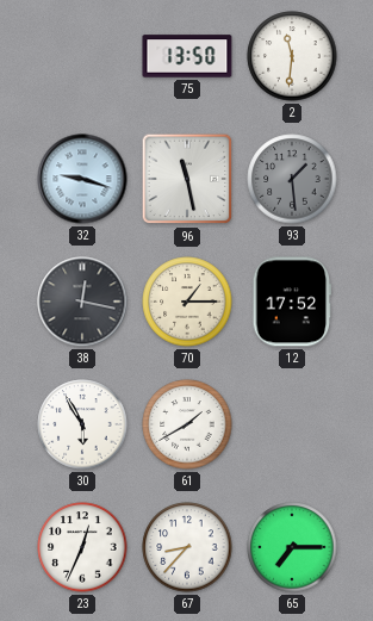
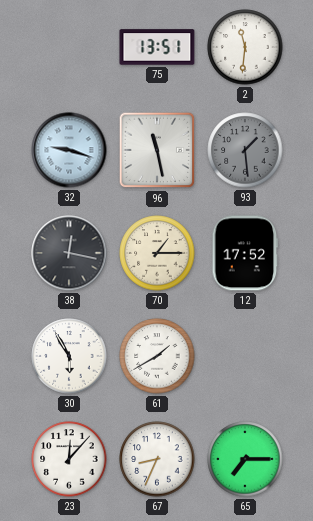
75: 13:50 -> 13:51
23: 12:34 -> 12:07
67: 8:37 -> 8:34
